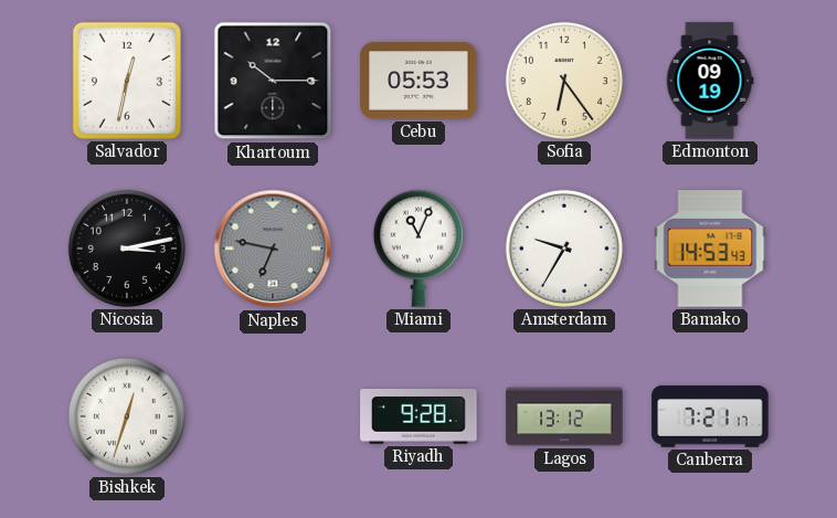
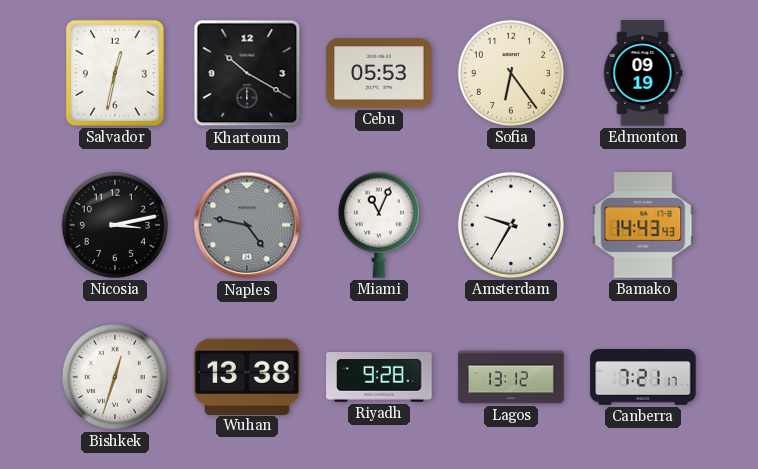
Khartoum: 10:15 -> 10:20
Naples: 6:47 -> 4:47
Bamako: 14:53 -> 14:43
Wuhan: none -> 13:38
